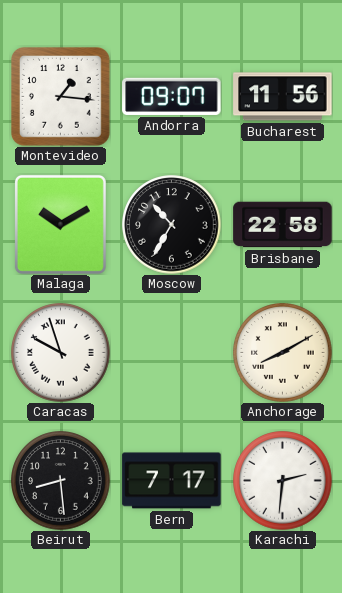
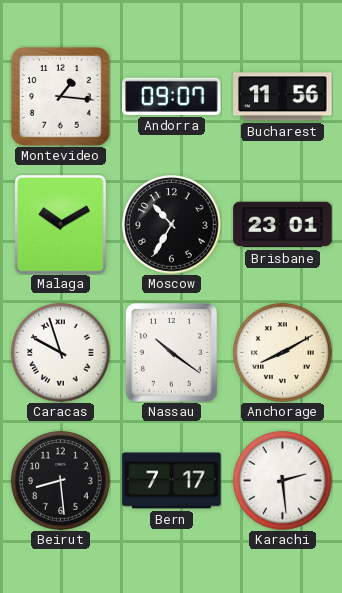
Brisbane: 22:58 -> 23:01
Nassau: none -> 10:21
Karachi: 2:31 -> 2:29
